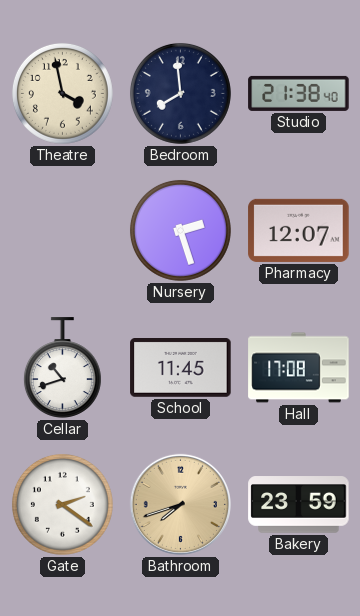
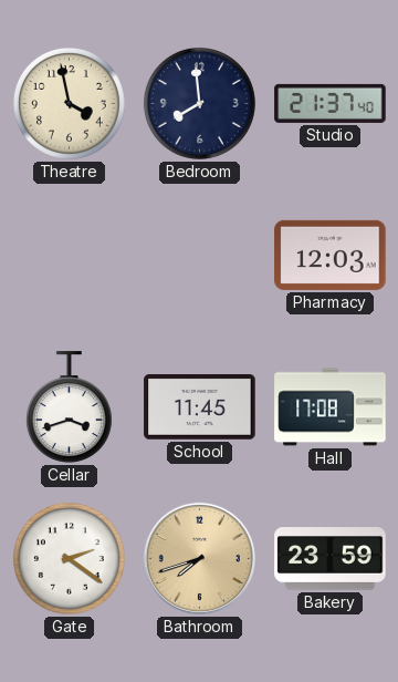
Studio: 21:38 -> 21:37
Nursery: 2:27 -> none
Pharmacy: 12:07 -> 12:03
Cellar: 10:42 -> 3:42
